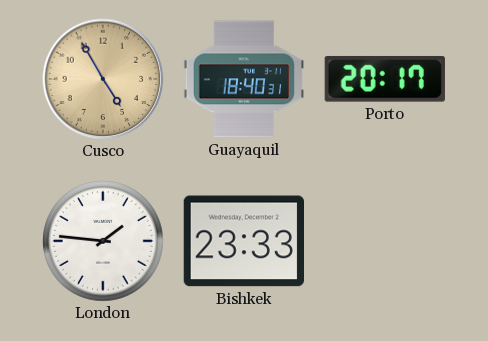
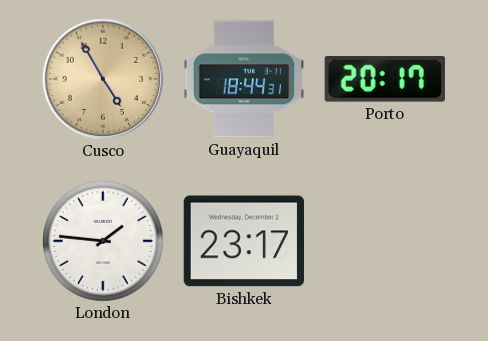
Guayaquil: 18:40 -> 18:44
Bishkek: 23:33 -> 23:17
